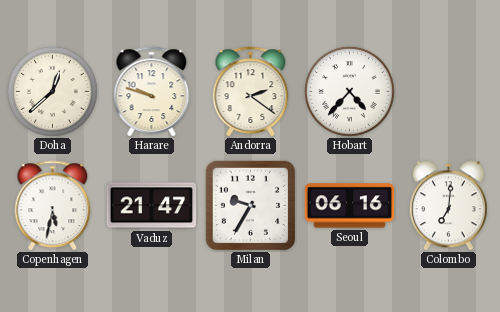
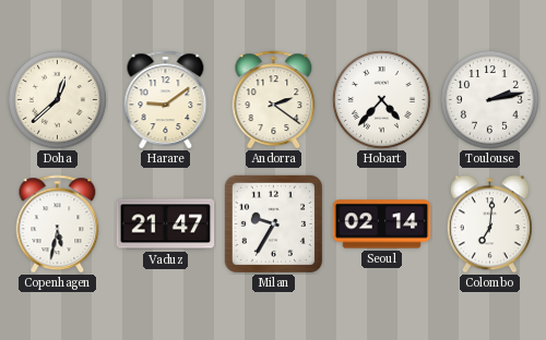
Harare: 9:48 -> 9:09
Toulouse: none -> 2:13
Seoul: 06:16 -> 02:14
